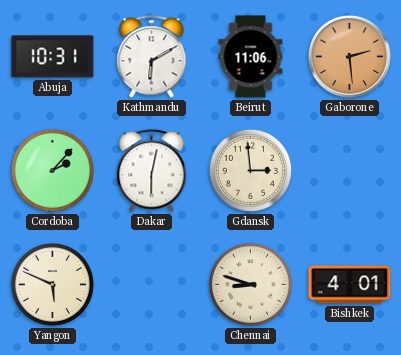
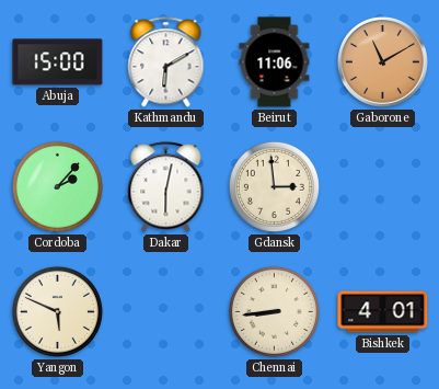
Abuja: 10:31 -> 15:00
Gaborone: 2:29 -> 11:10
Chennai: 8:48 -> 8:44
